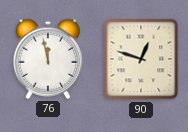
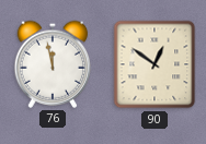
90: 12:48 -> 12:51
